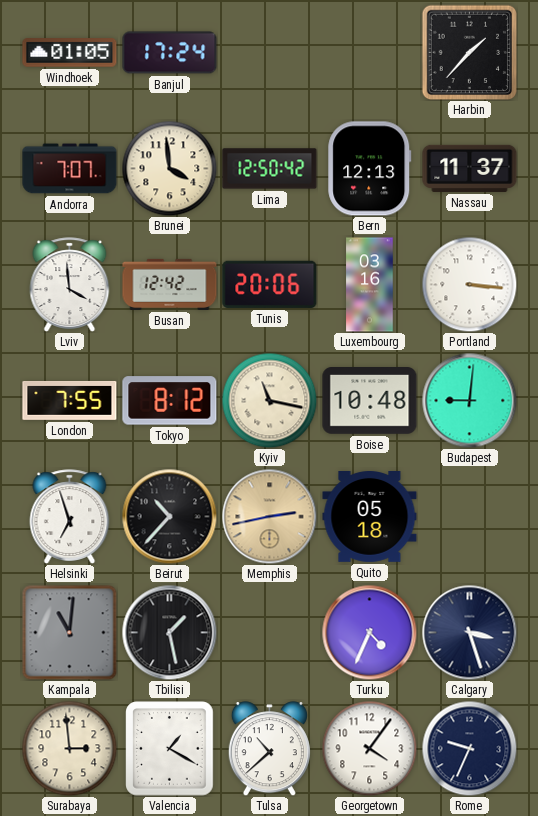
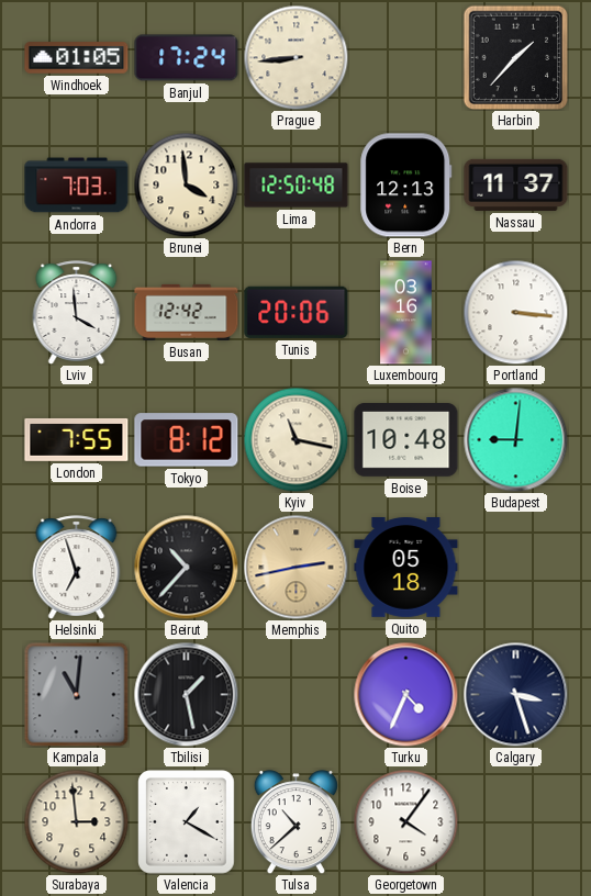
Prague: none -> 8:44
Andorra: 7:07 -> 7:03
Lima: 12:50:42 -> 12:50:48
Rome: 9:34 -> none
